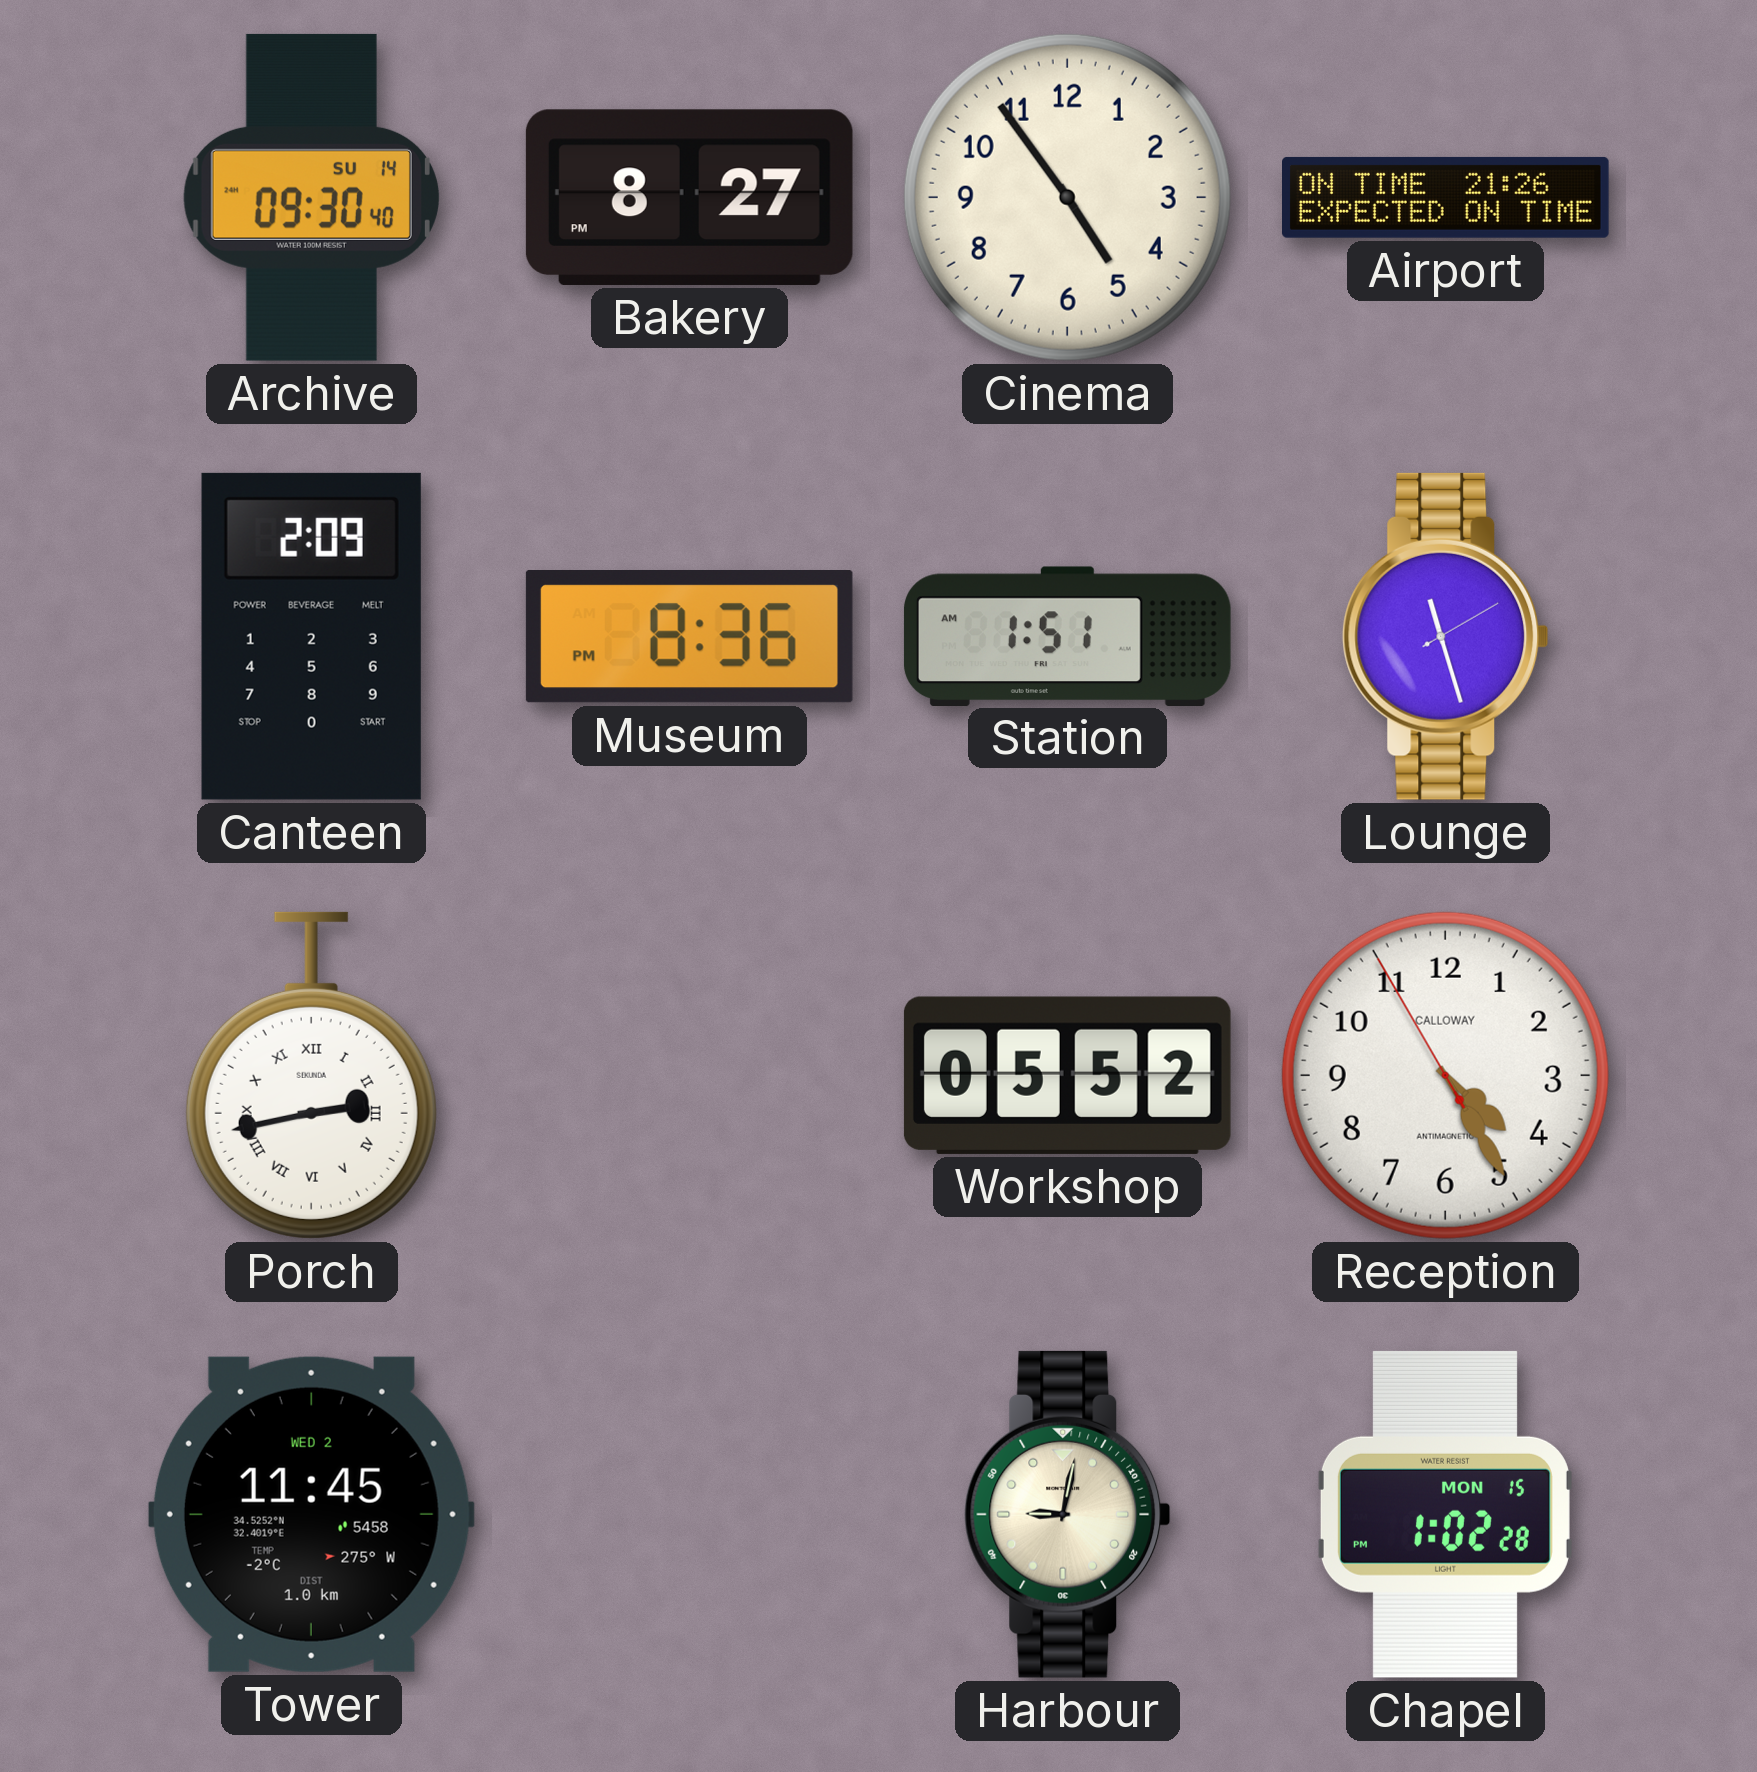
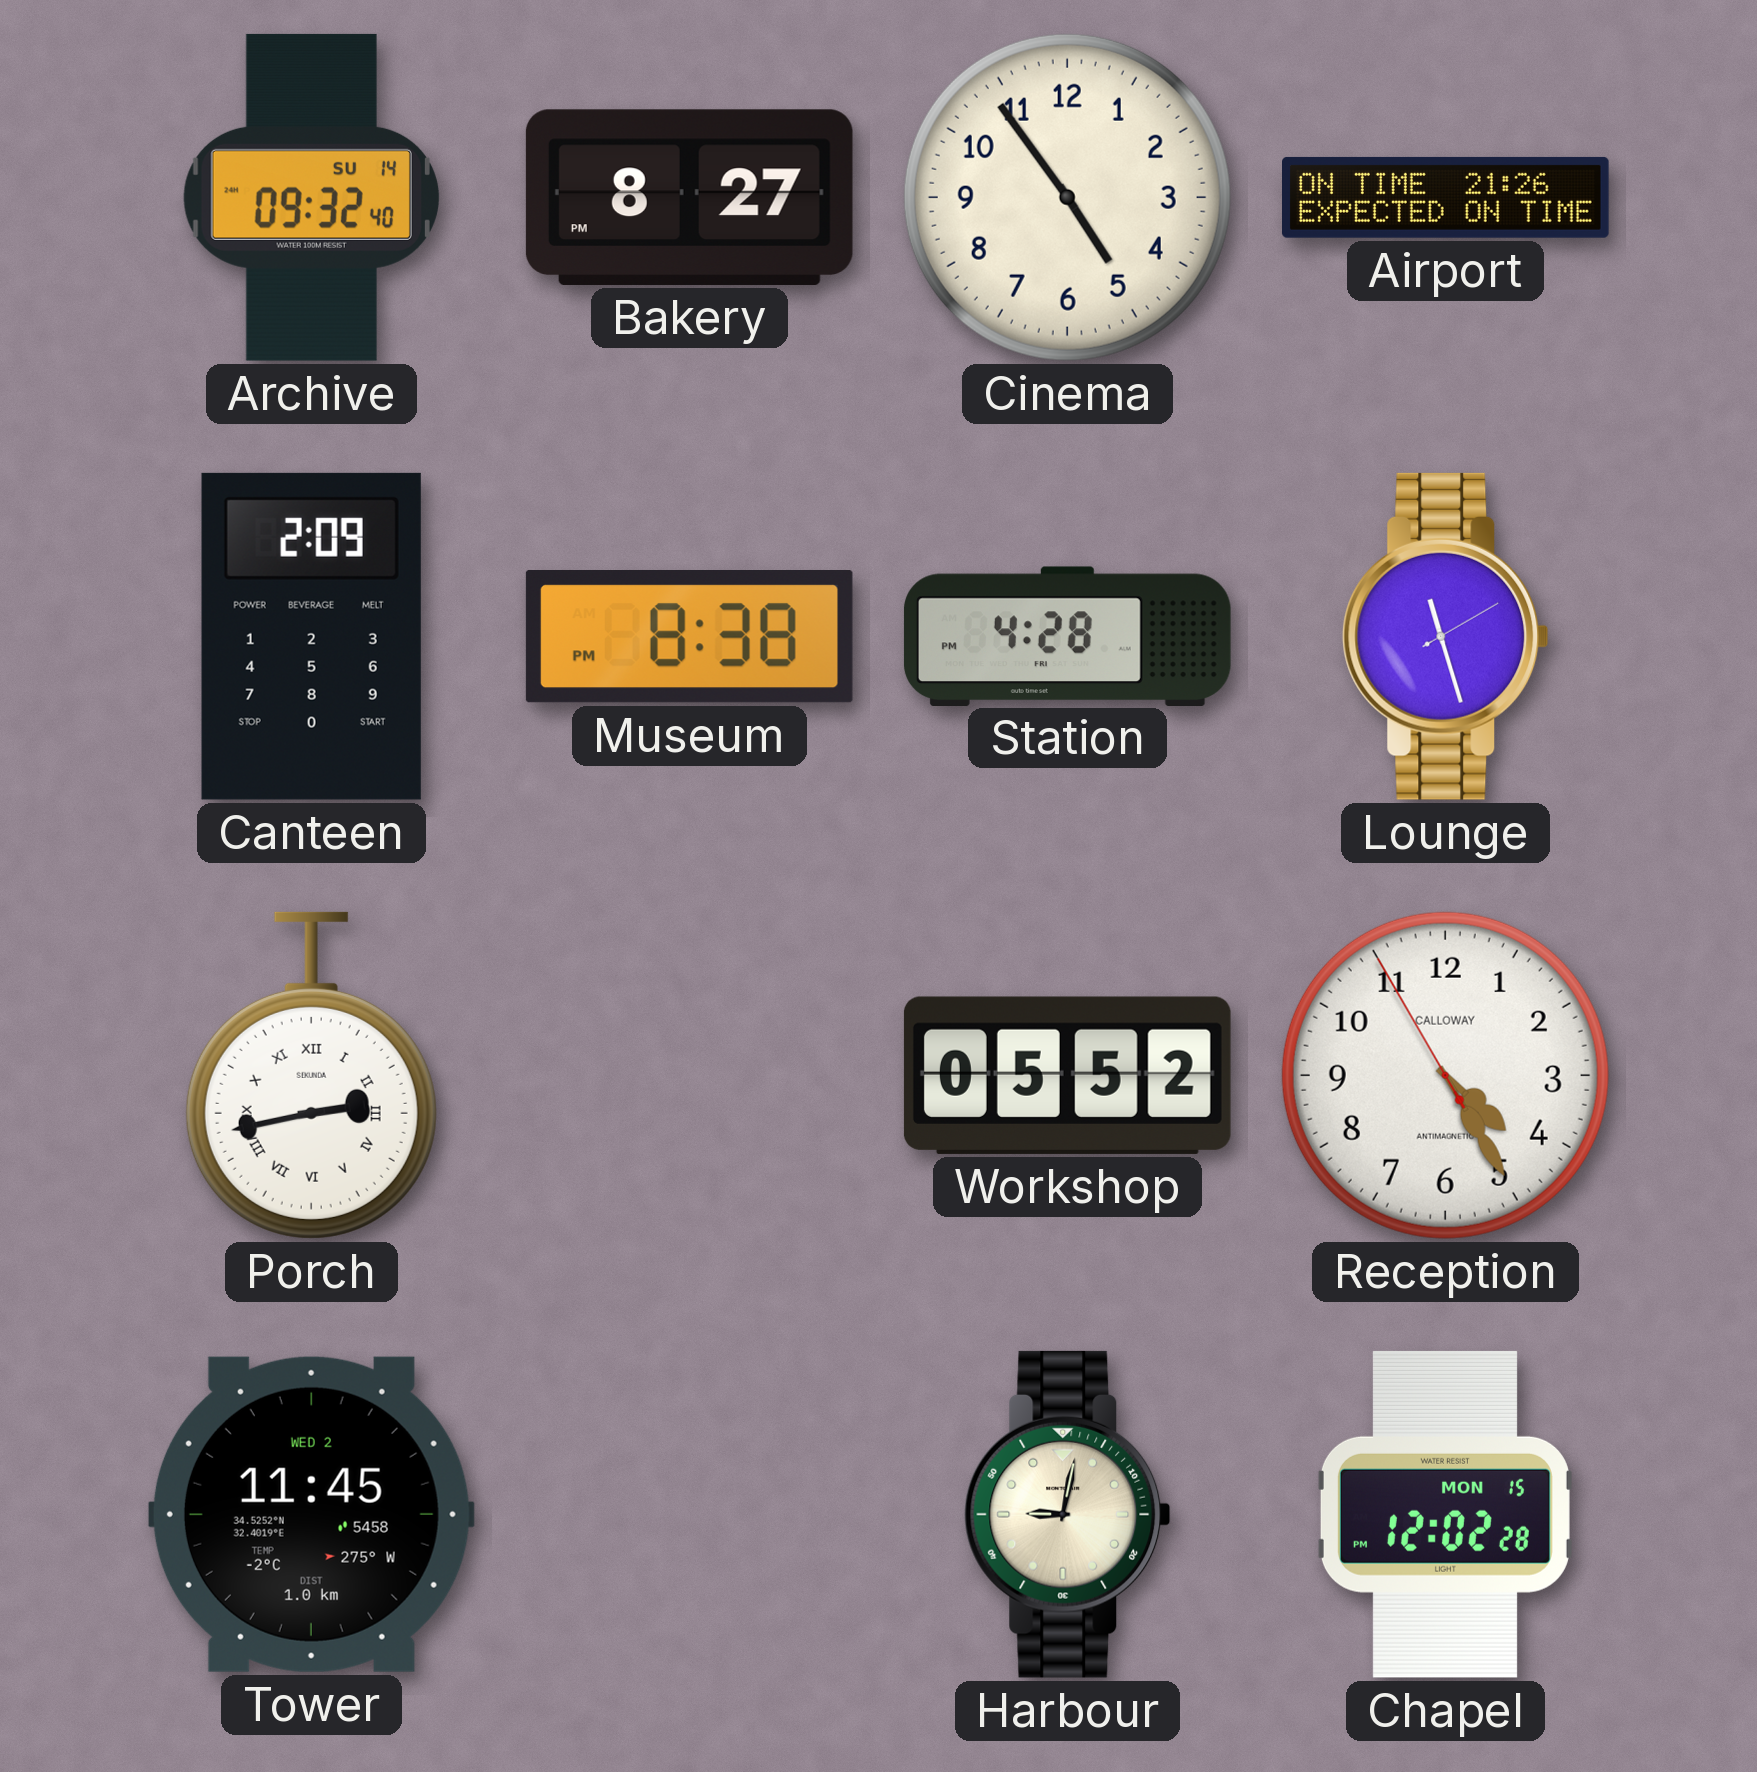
Archive: 09:30 -> 09:32
Museum: 8:36 -> 8:38
Station: 1:51 -> 4:28
Chapel: 1:02 -> 12:02
